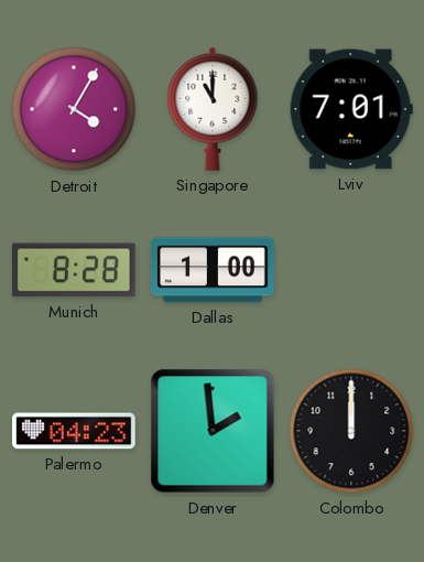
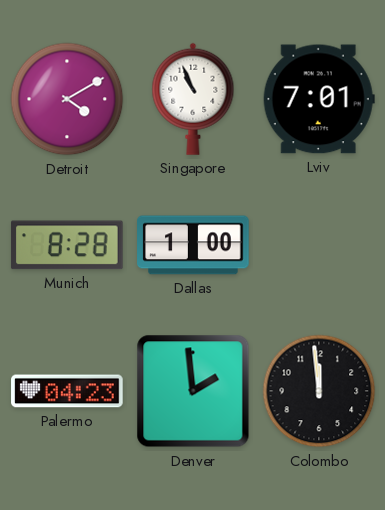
Detroit: 4:05 -> 4:10
Singapore: 11:00 -> 10:56
Colombo: 12:00 -> 11:59
